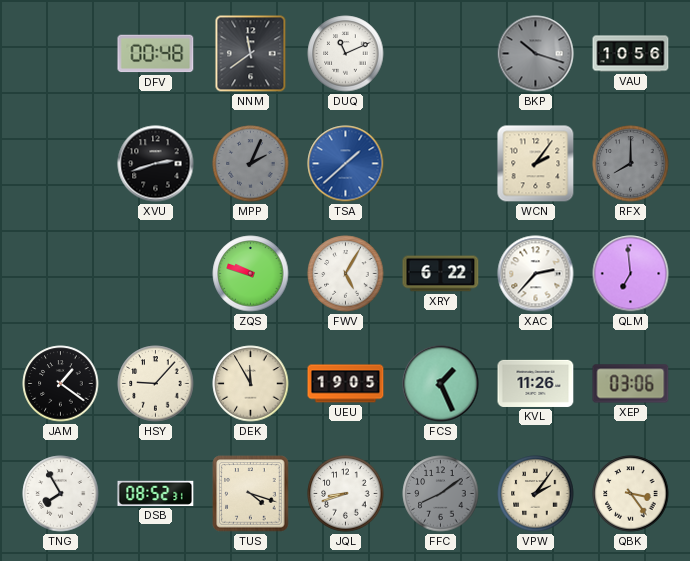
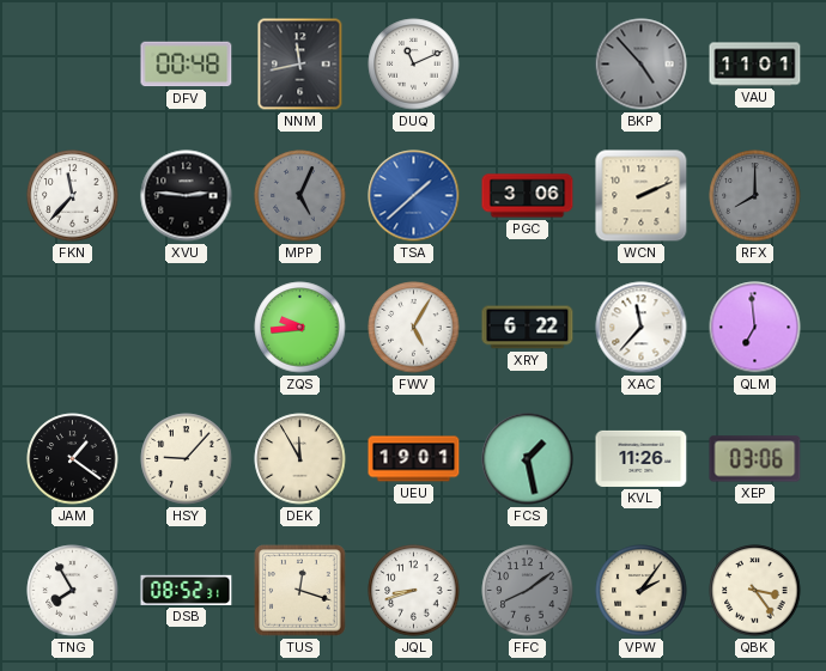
NNM: 11:39 -> 11:43
BKP: 10:18 -> 4:53
VAU: 10:56 -> 11:01
FKN: none -> 11:37
XVU: 2:42 -> 2:46
MPP: 2:04 -> 5:04
PGC: none -> 3:06
WCN: 2:06 -> 2:11
ZQS: 9:48 -> 9:44
XAC: 2:37 -> 11:37
UEU: 19:05 -> 19:01
FCS: 1:26 -> 1:28
TUS: 4:18 -> 12:18
